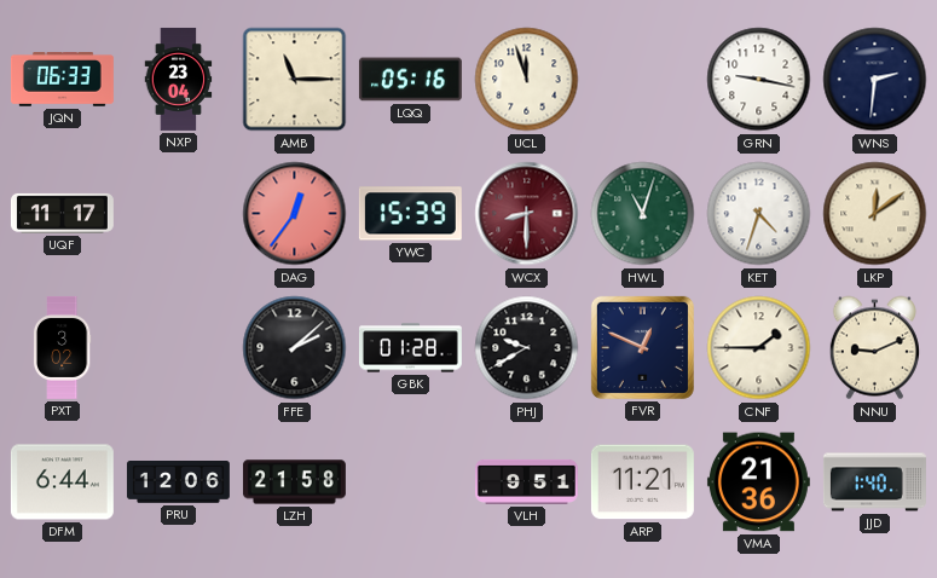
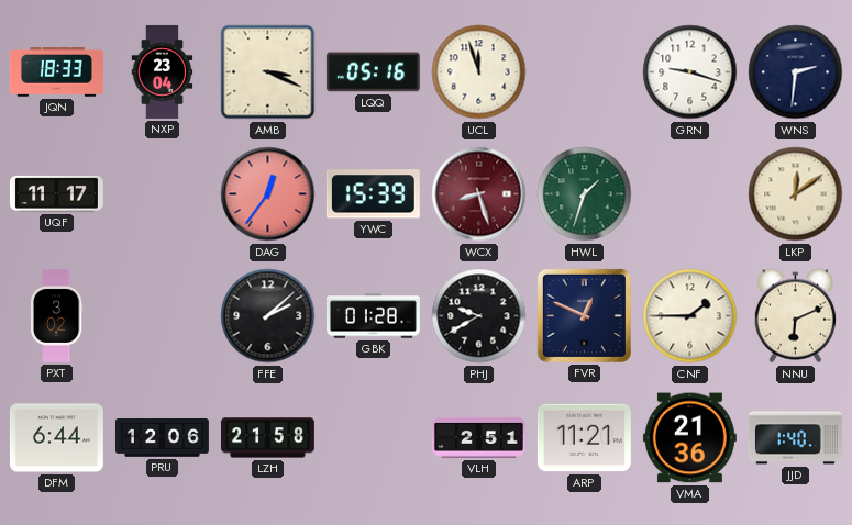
JQN: 06:33 -> 18:33
AMB: 11:15 -> 3:19
GRN: 9:17 -> 9:18
WCX: 8:30 -> 8:27
HWL: 11:03 -> 1:33
KET: 4:33 -> none
NNU: 9:11 -> 6:11
VLH: 9:51 -> 2:51
